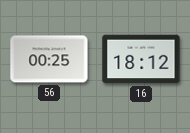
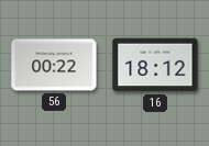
56: 00:25 -> 00:22
